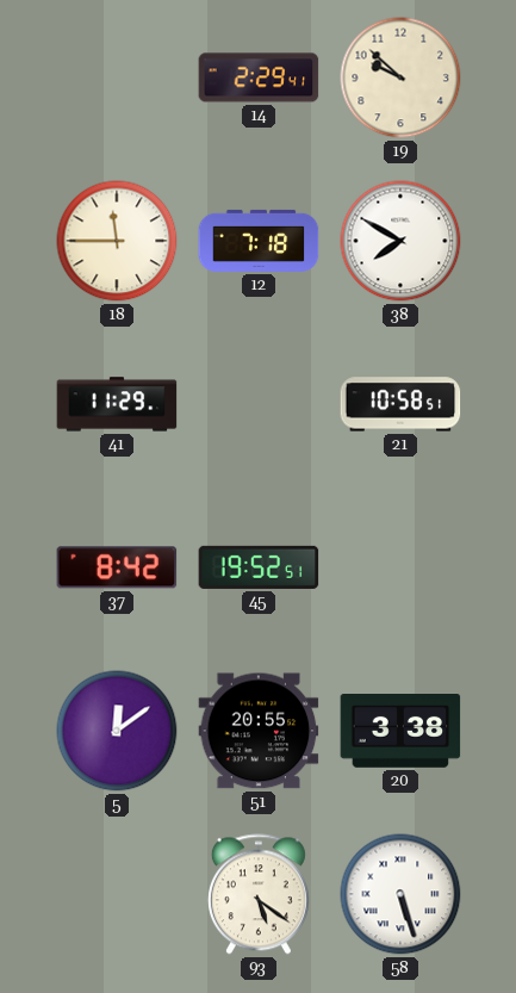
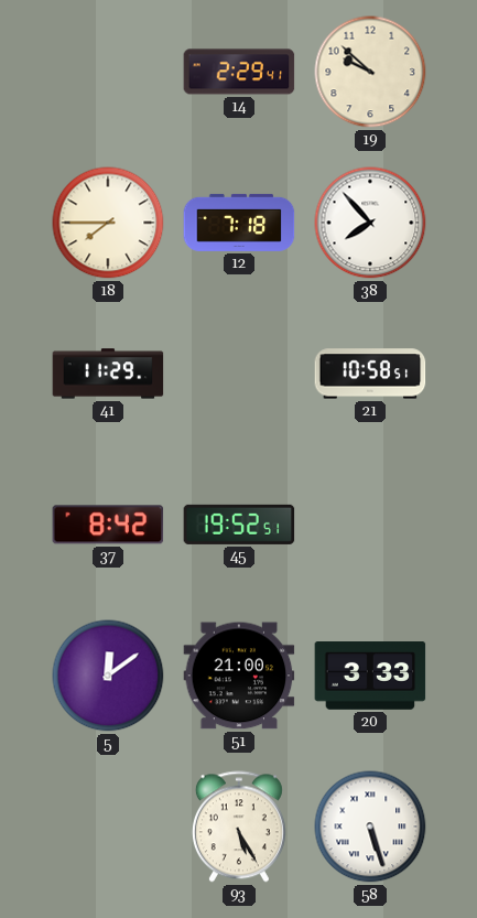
18: 11:45 -> 7:45
38: 7:50 -> 7:53
51: 20:55 -> 21:00
20: 3:38 -> 3:33
93: 5:21 -> 5:25
